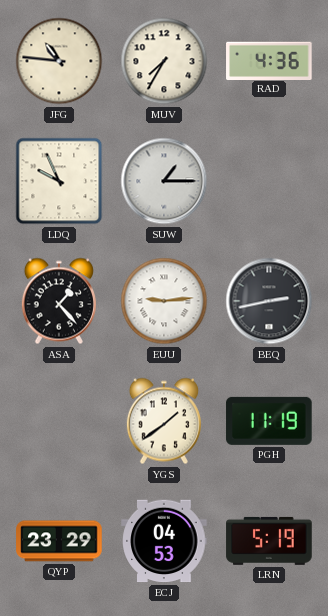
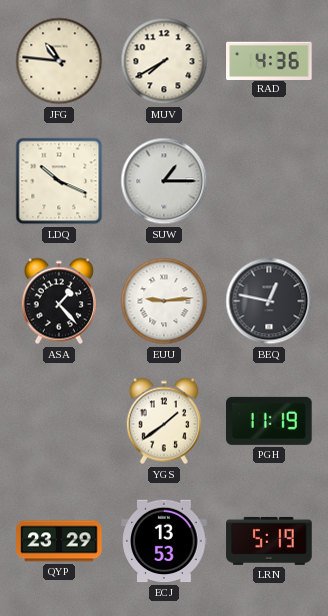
MUV: 7:35 -> 7:40
LDQ: 9:56 -> 10:19
BEQ: 2:43 -> 12:47
ECJ: 04:53 -> 13:53
